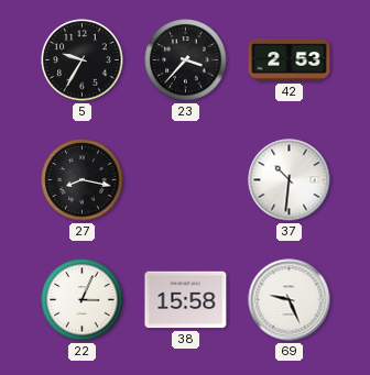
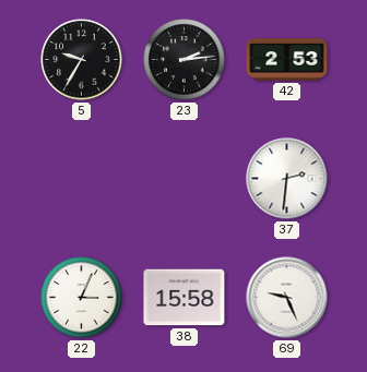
23: 3:37 -> 2:14
27: 8:17 -> none
37: 10:31 -> 2:31
